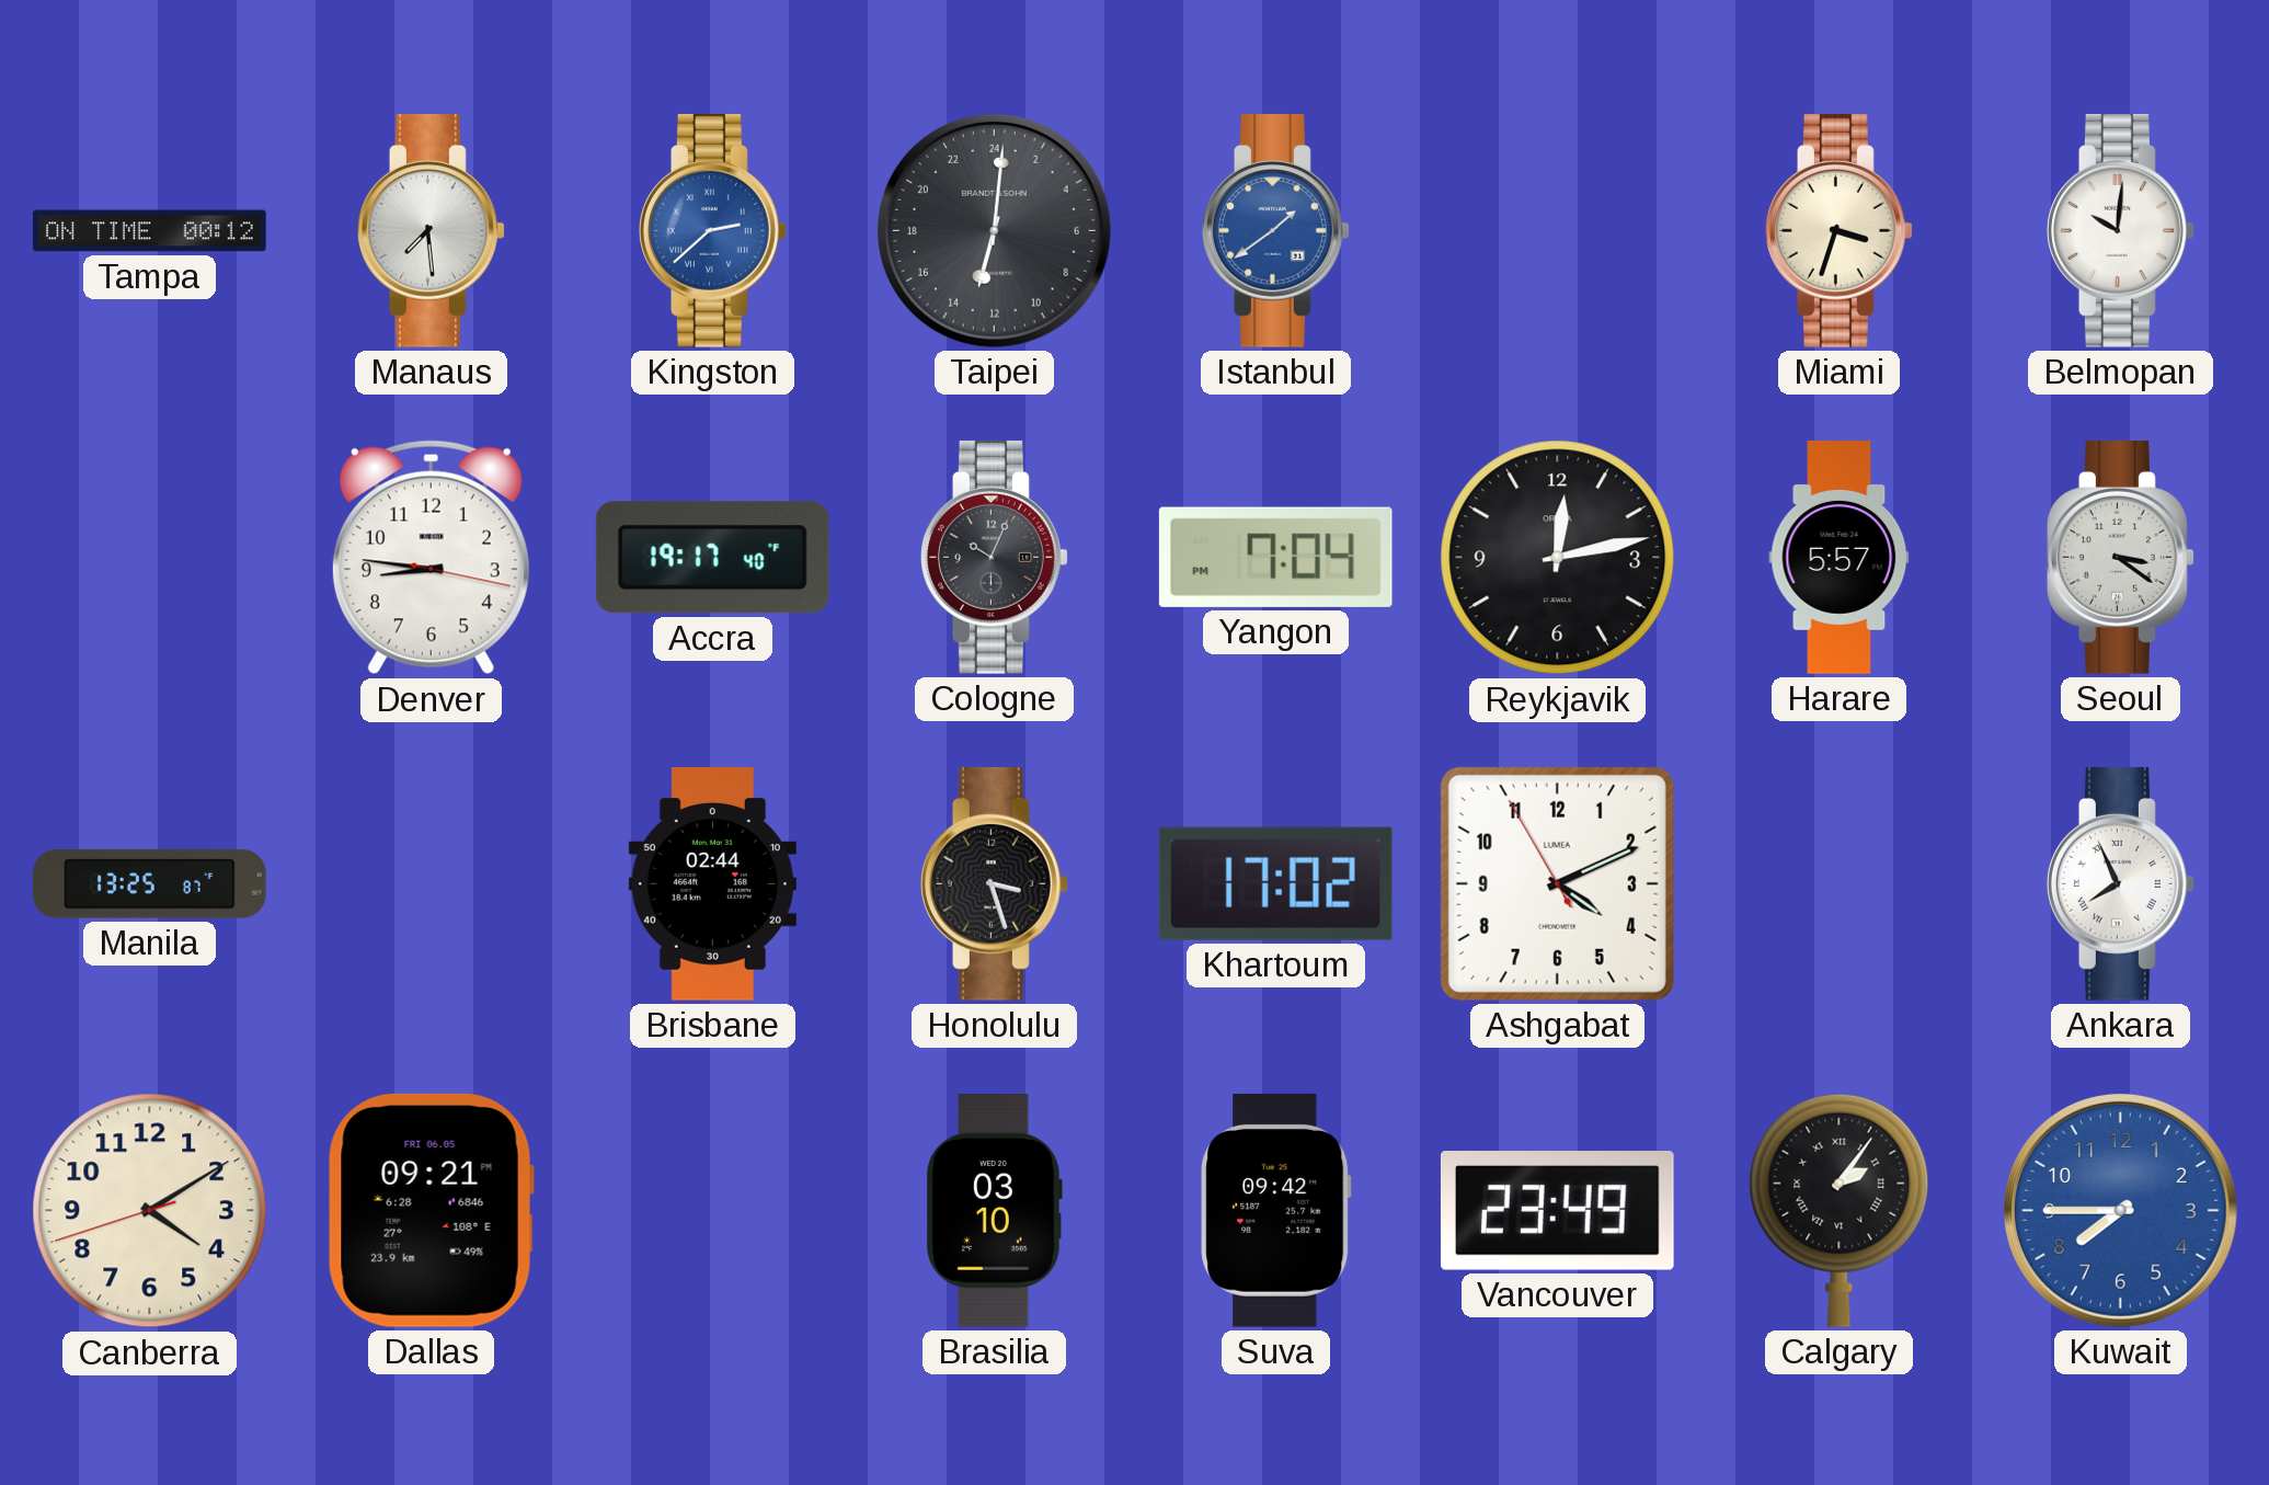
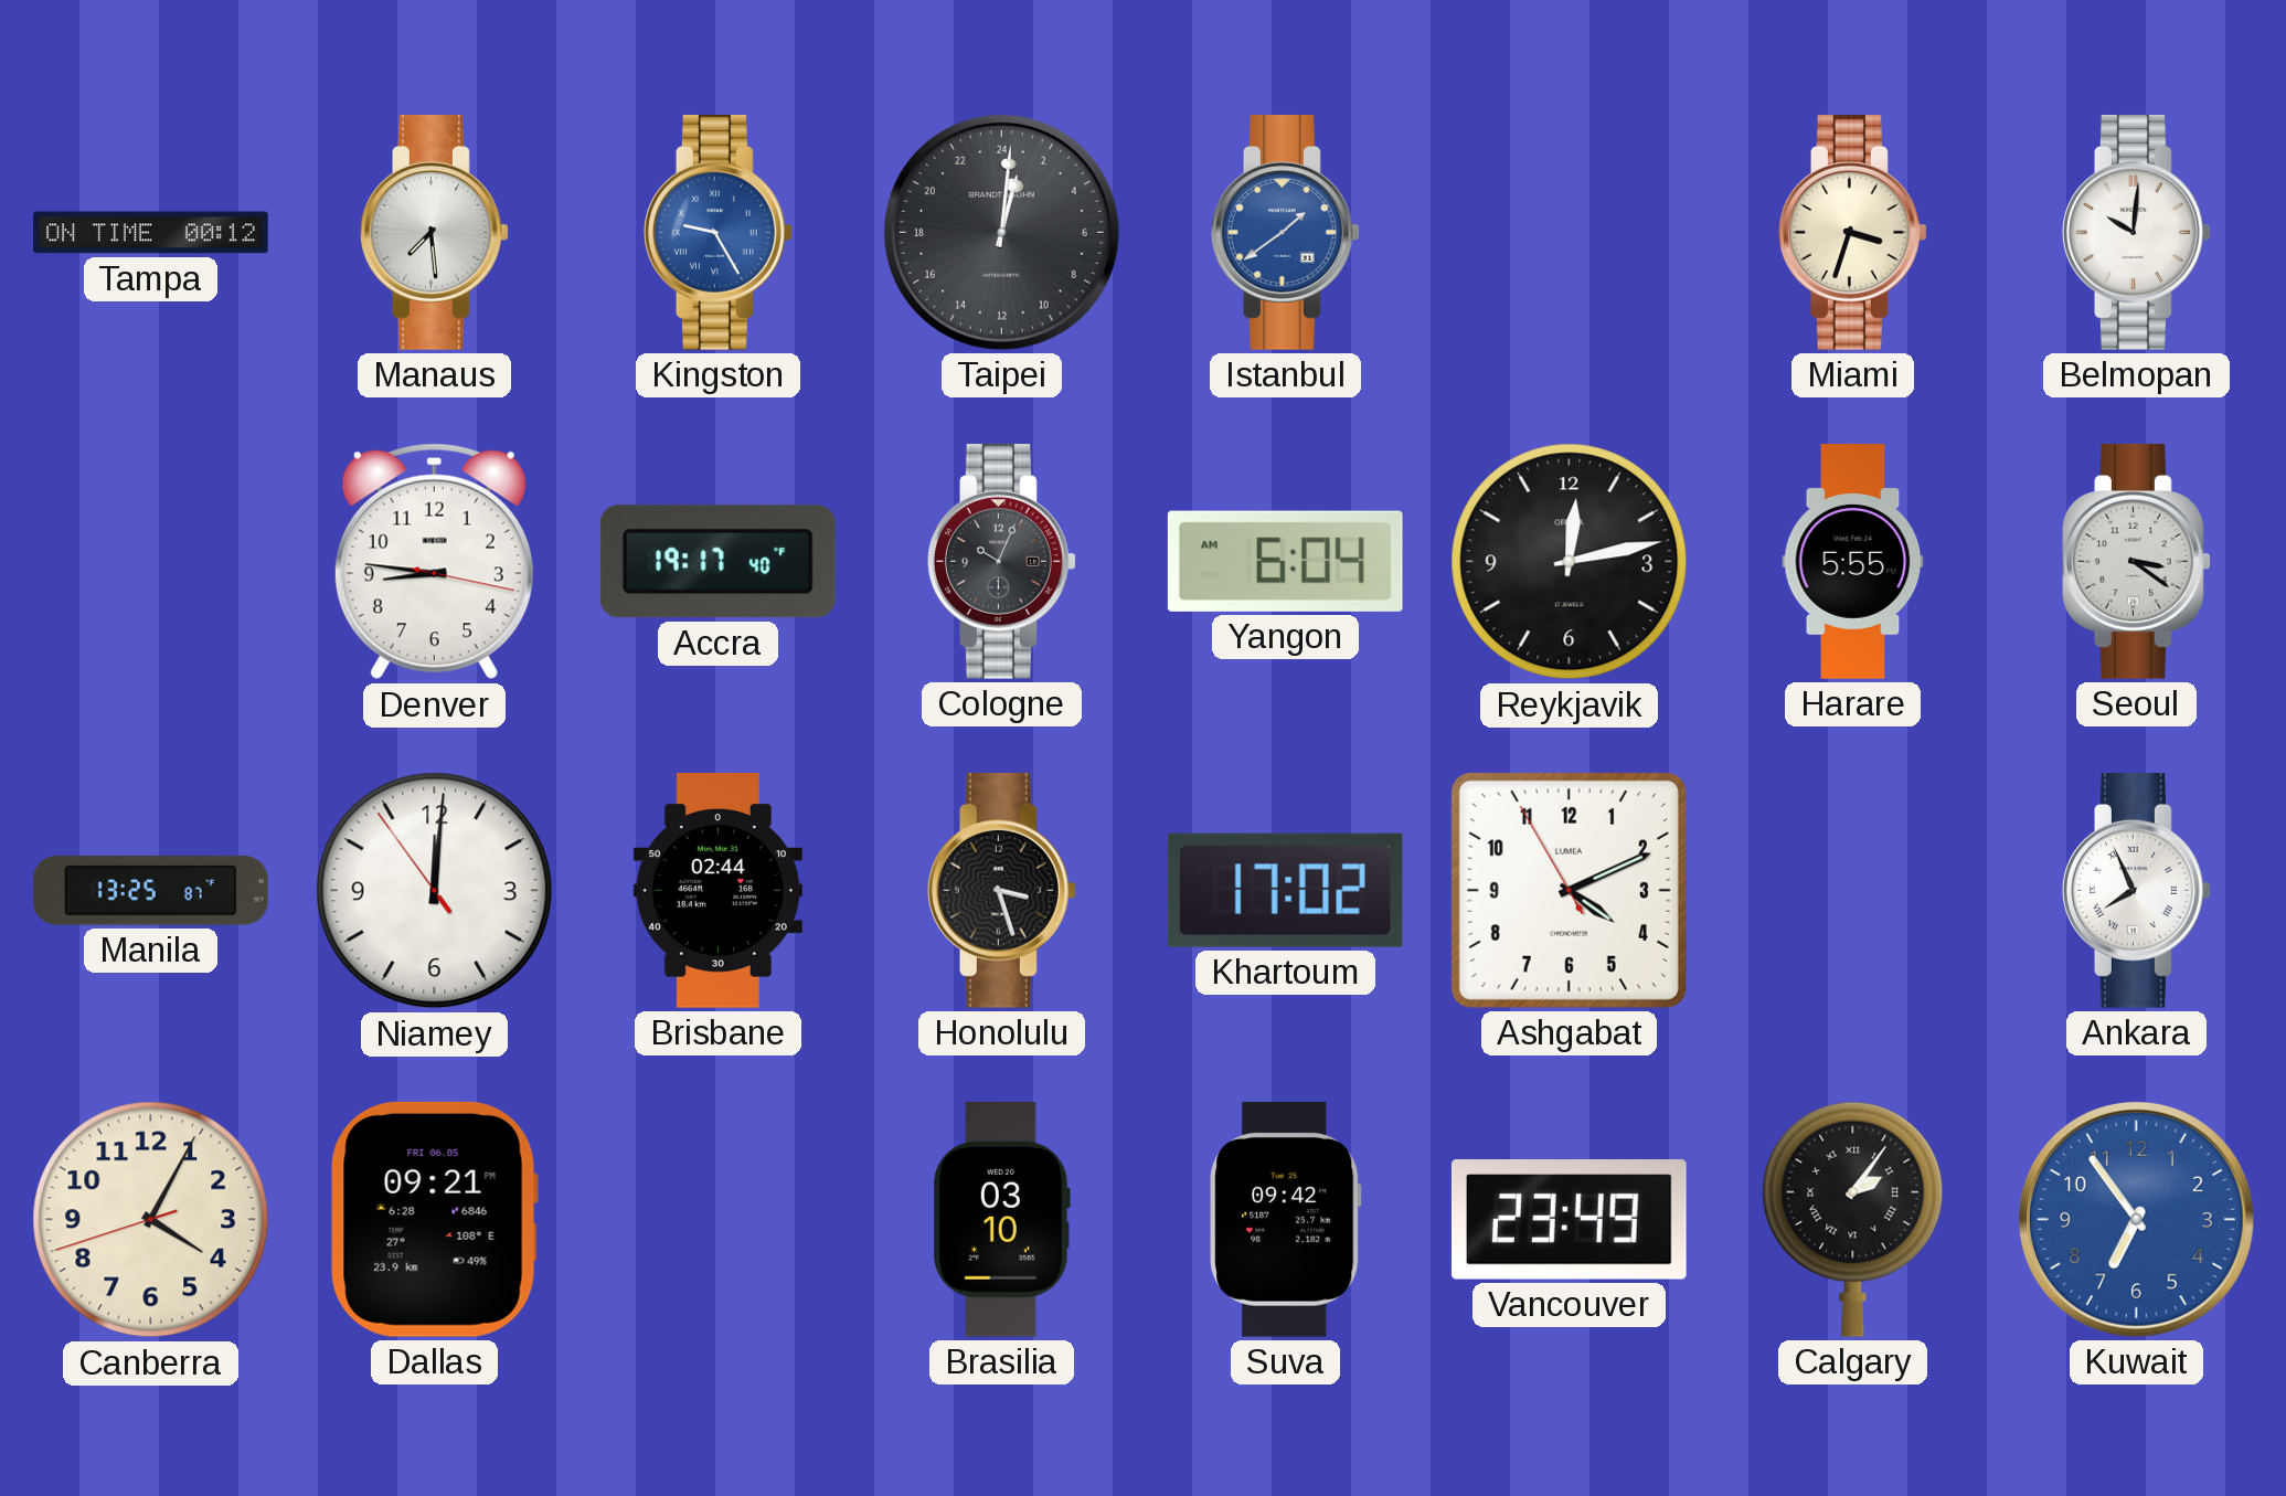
Kingston: 2:38 -> 9:25
Taipei: 13:01 -> 1:01
Yangon: 7:04 -> 6:04
Harare: 5:57 -> 5:55
Niamey: none -> 12:00
Canberra: 4:09 -> 4:04
Kuwait: 7:45 -> 6:54
